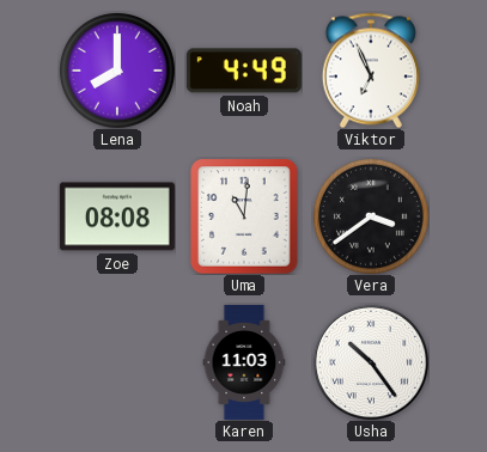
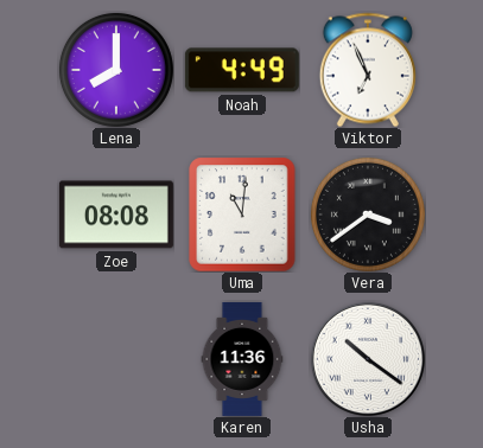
Karen: 11:03 -> 11:36
Usha: 10:24 -> 10:21
